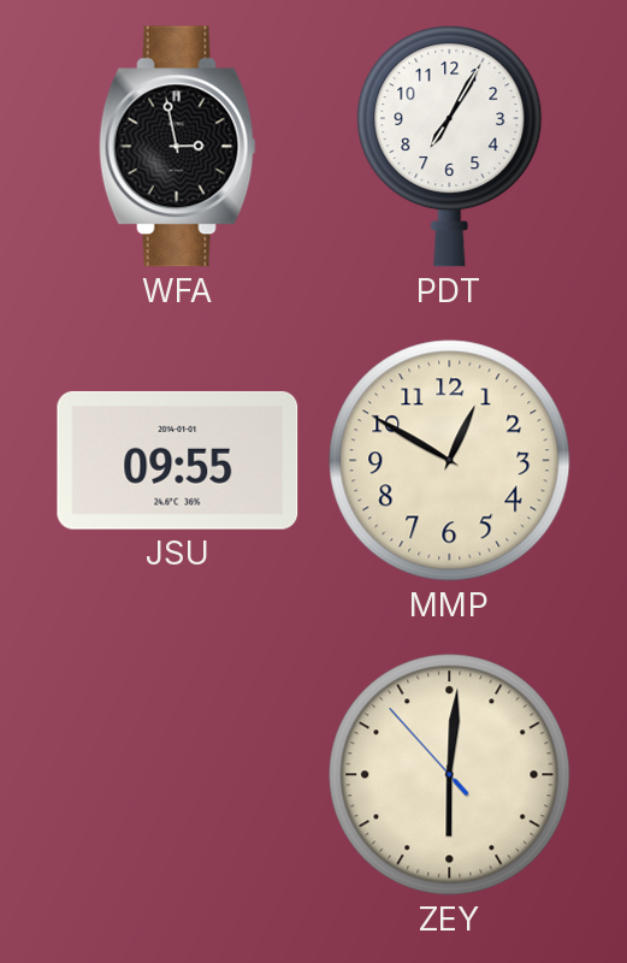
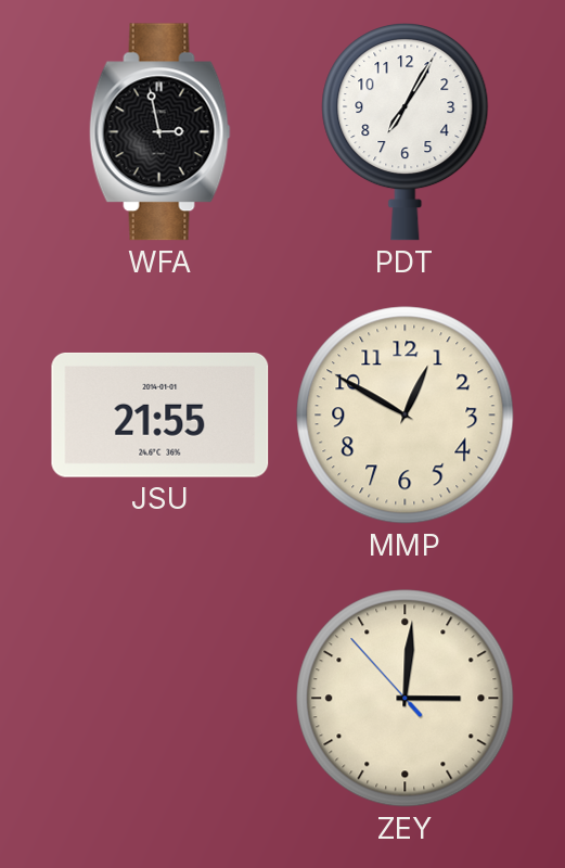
JSU: 09:55 -> 21:55
ZEY: 6:00 -> 3:00
